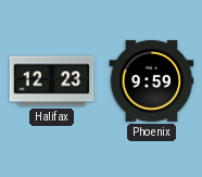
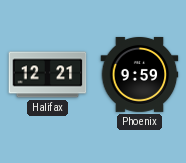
Halifax: 12:23 -> 12:21
